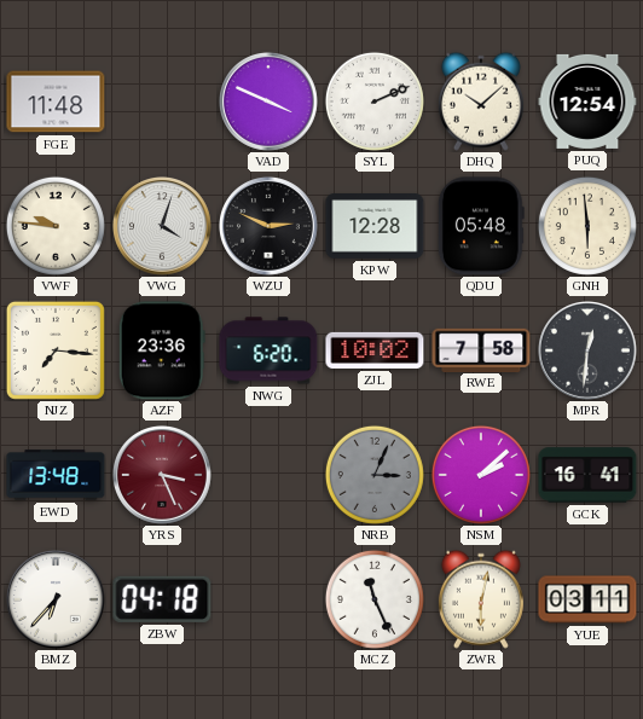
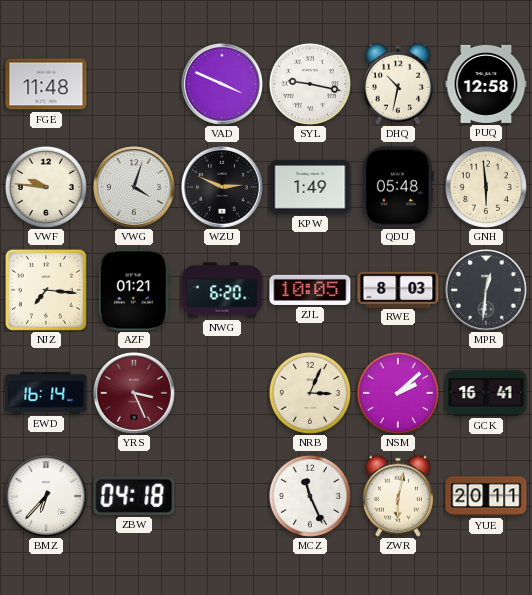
SYL: 2:11 -> 9:17
DHQ: 10:08 -> 10:32
PUQ: 12:54 -> 12:58
KPW: 12:28 -> 1:49
AZF: 23:36 -> 01:21
ZJL: 10:02 -> 10:05
RWE: 7:58 -> 8:03
EWD: 13:48 -> 16:14
NRB dial: grey -> cream
YUE: 03:11 -> 20:11
